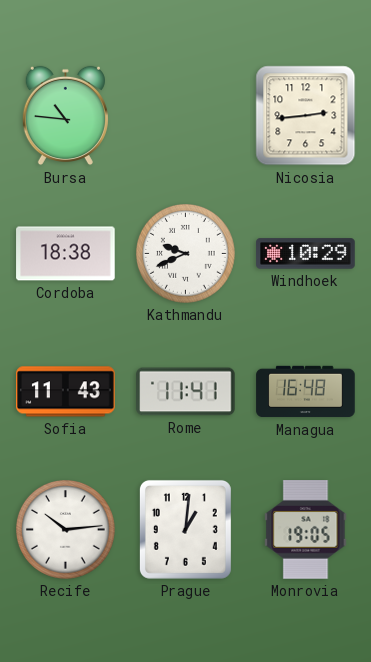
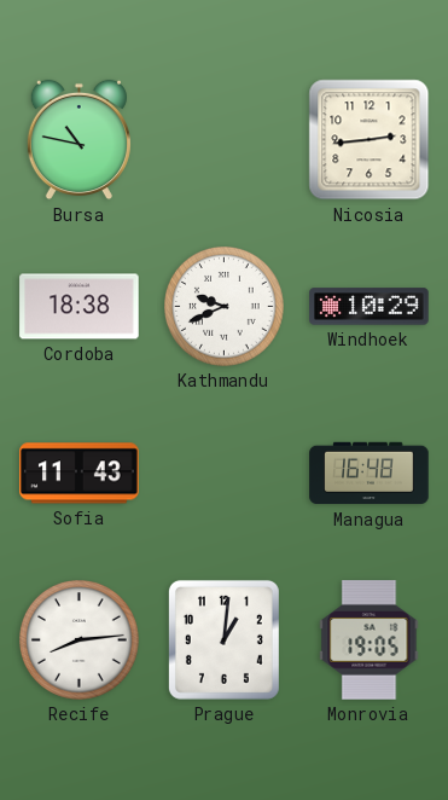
Bursa: 10:46 -> 10:47
Rome: 11:41 -> none
Recife: 10:14 -> 8:14
